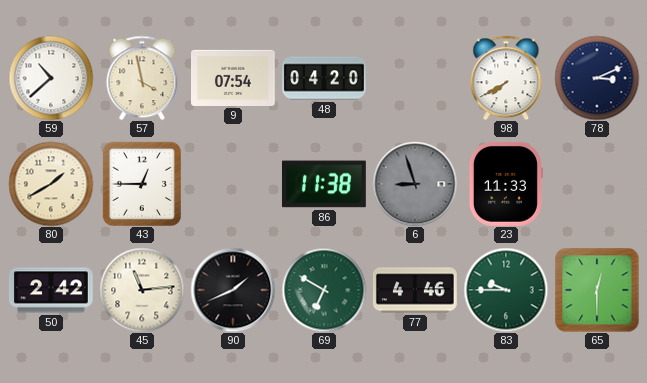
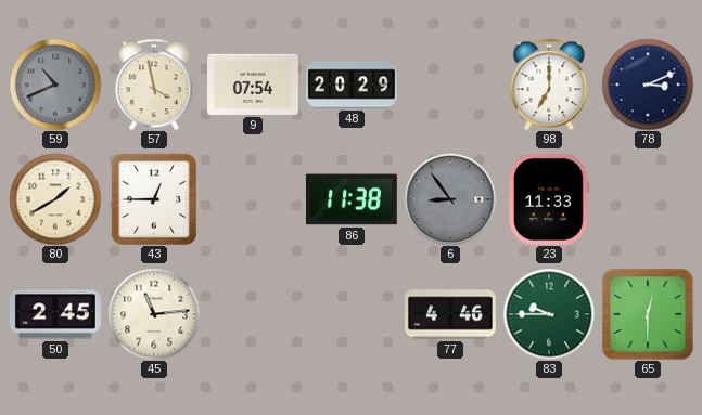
59: 10:38 -> 10:41
59 dial: white -> grey
48: 04:20 -> 20:29
98: 7:40 -> 7:00
6: 8:57 -> 8:54
50: 2:42 -> 2:45
90: 1:41 -> none
69: 6:50 -> none
